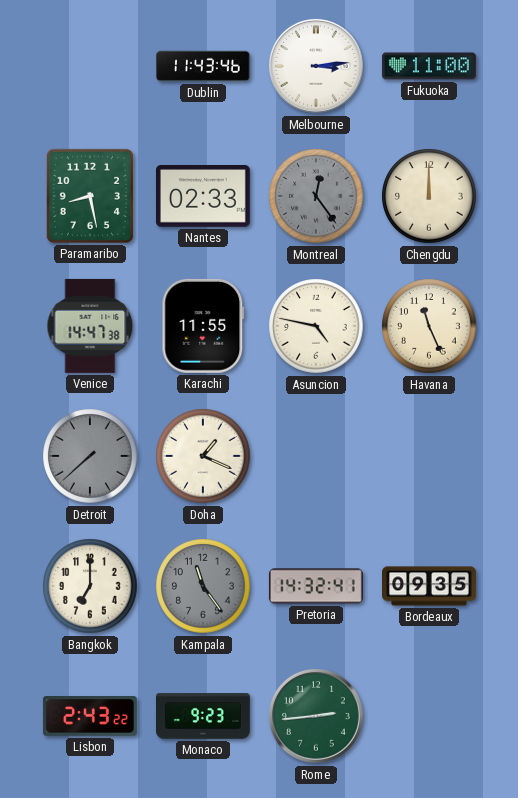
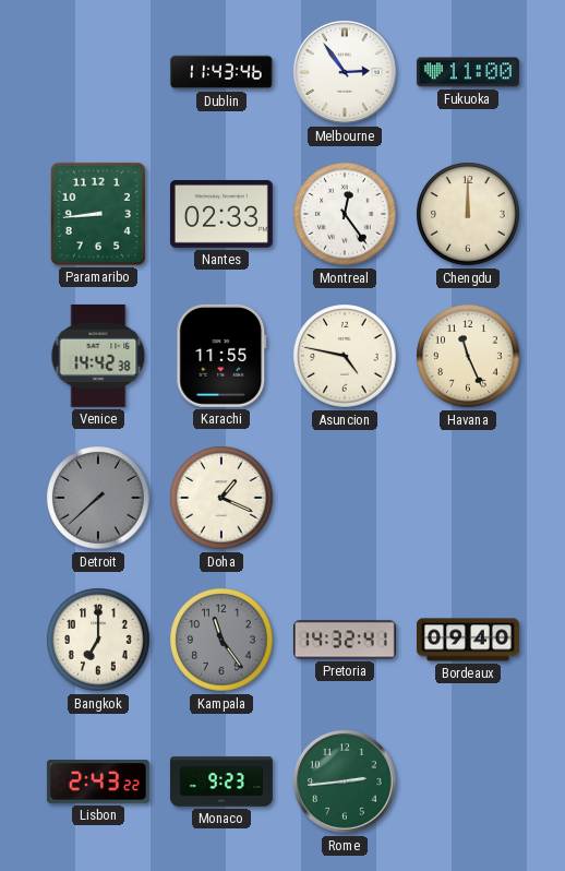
Melbourne: 3:14 -> 2:54
Paramaribo: 8:28 -> 8:44
Montreal dial: grey -> white
Venice: 14:47 -> 14:42
Bordeaux: 09:35 -> 09:40
